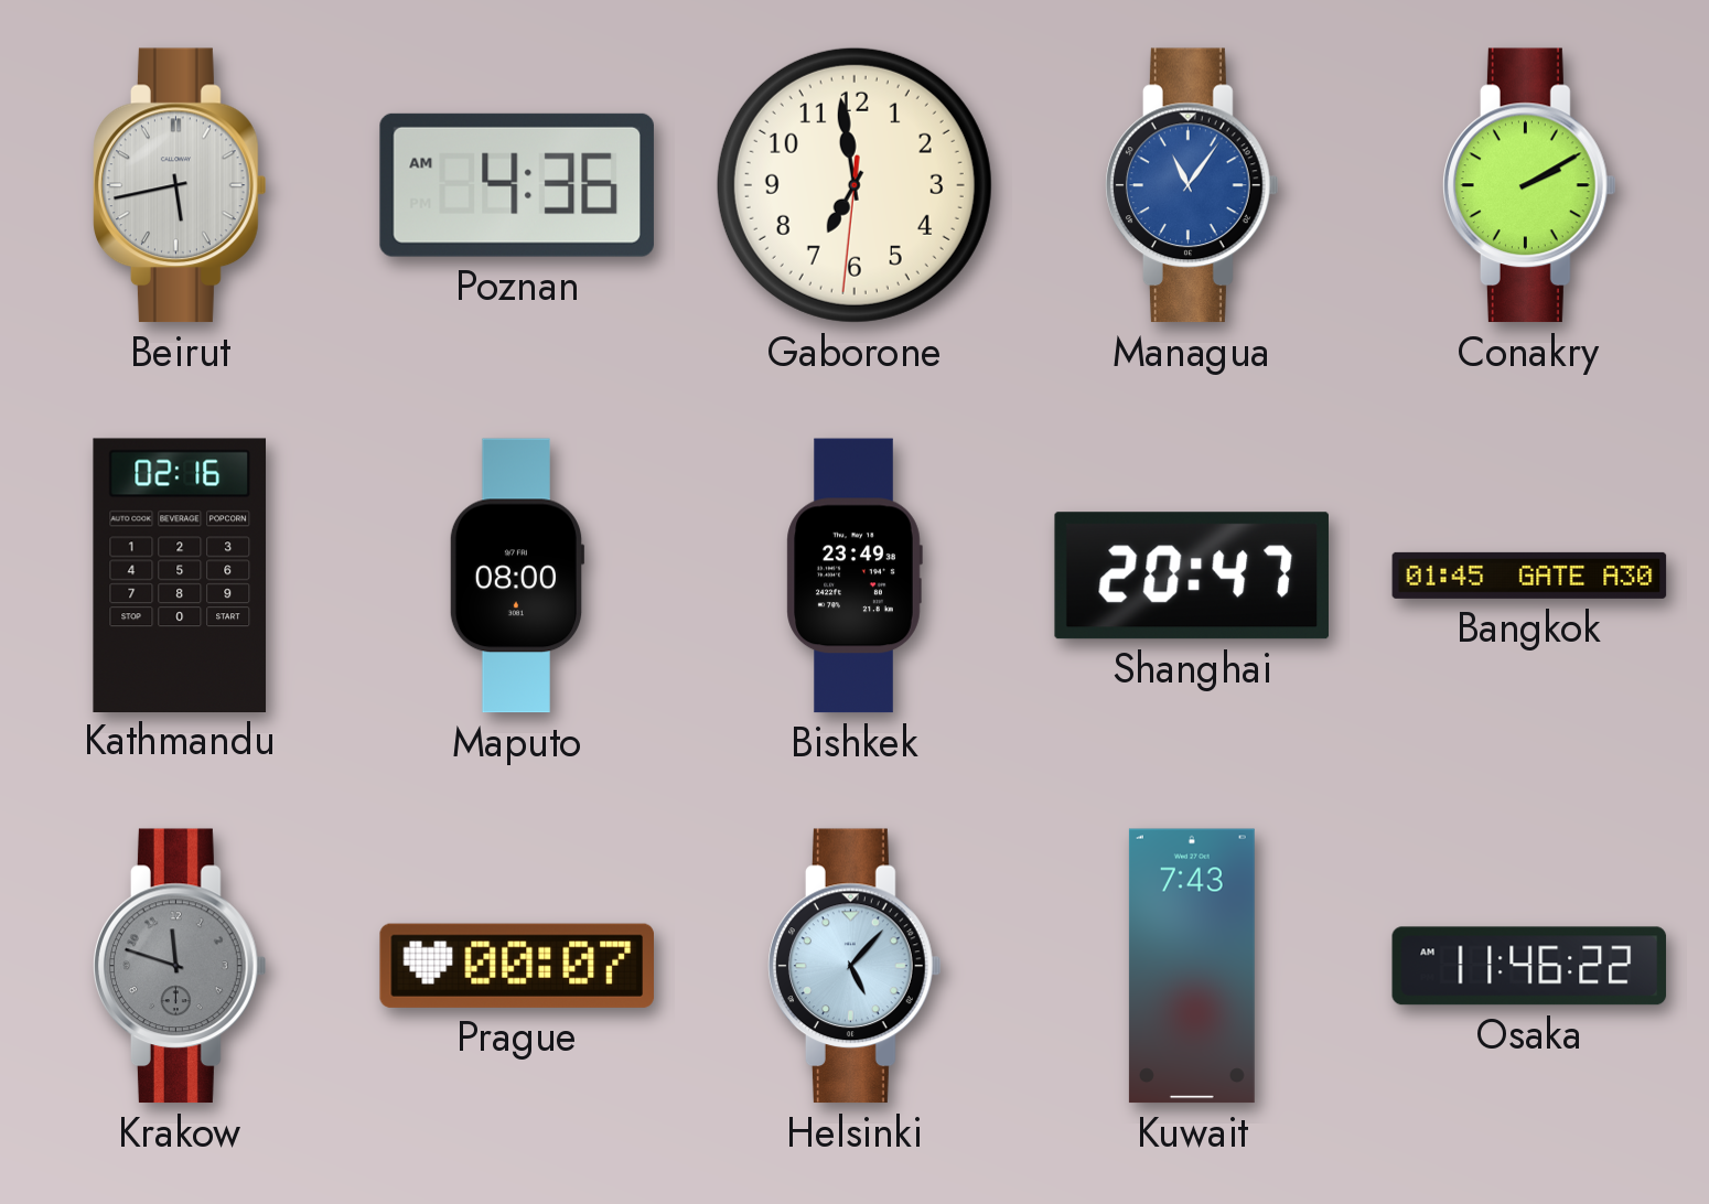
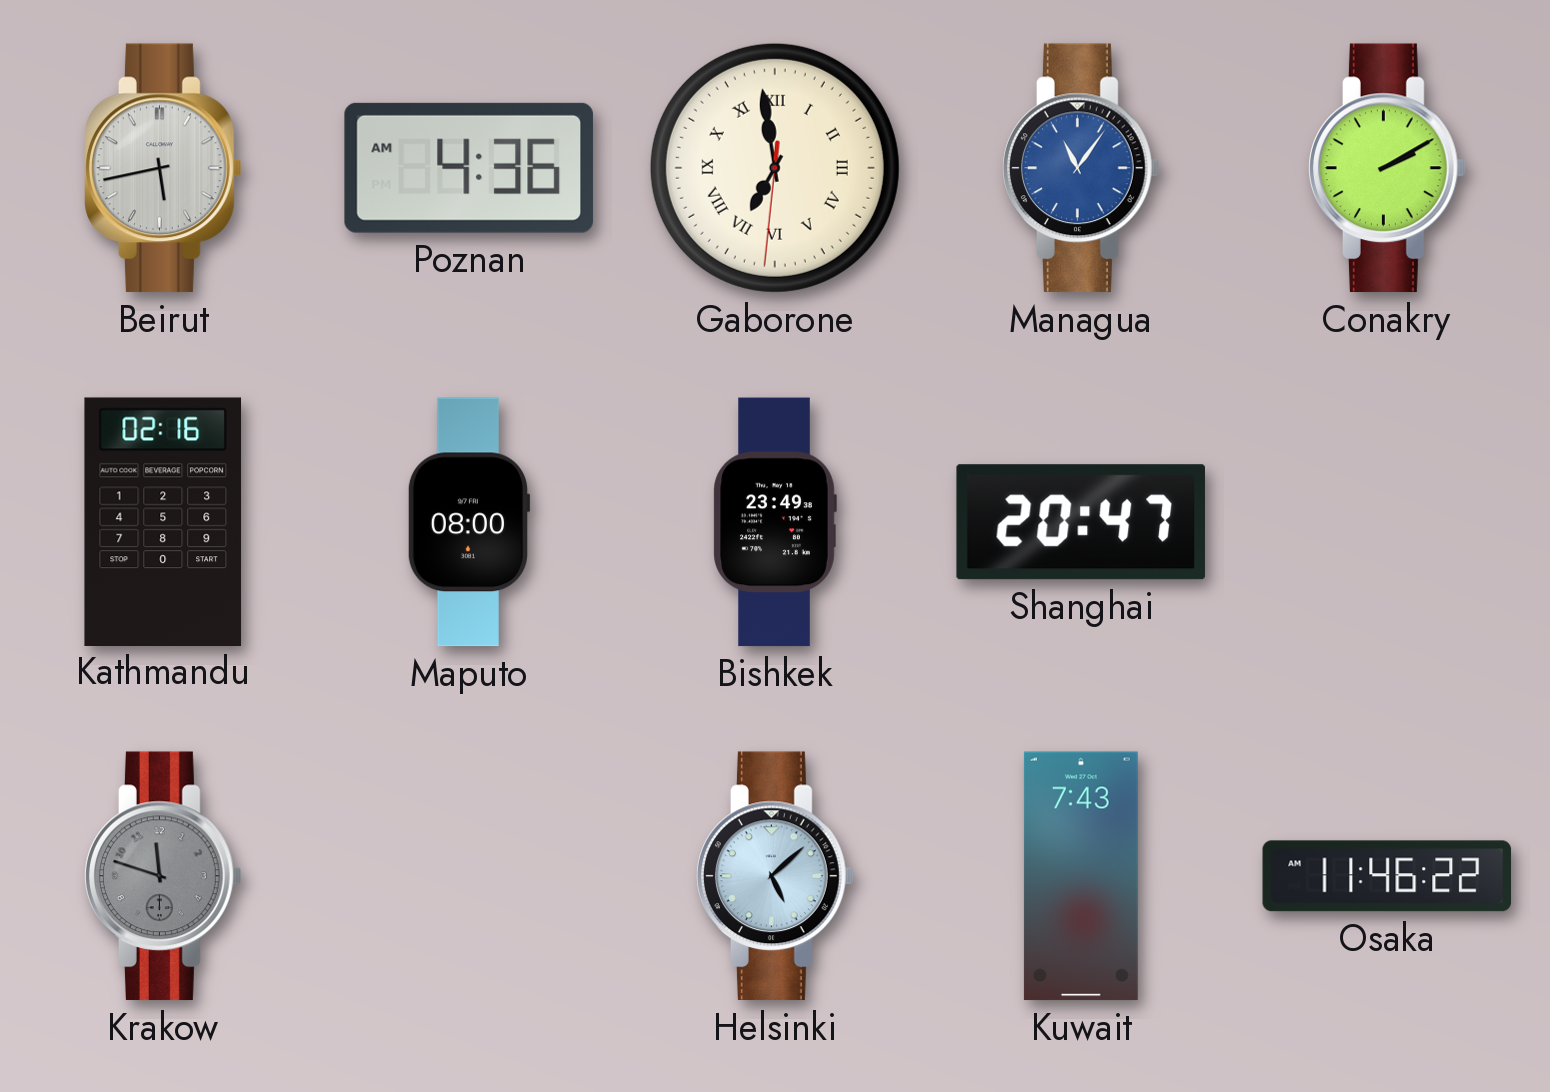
Gaborone numerals: Arabic -> Roman
Bangkok: 01:45 -> none
Prague: 00:07 -> none
Helsinki: 5:07 -> 5:08
